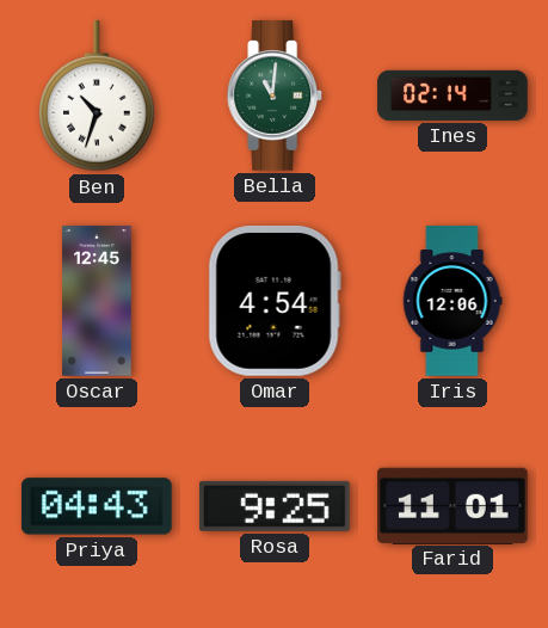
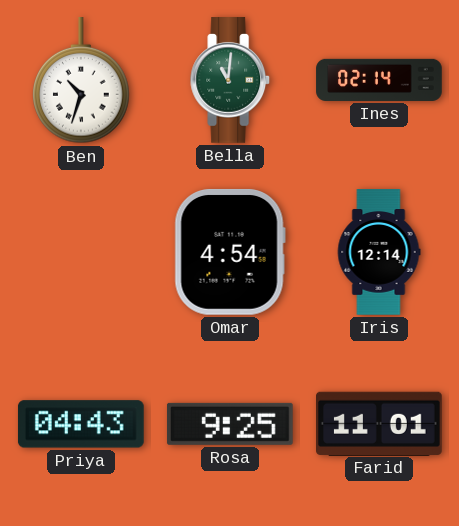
Oscar: 12:45 -> none
Iris: 12:06 -> 12:14
